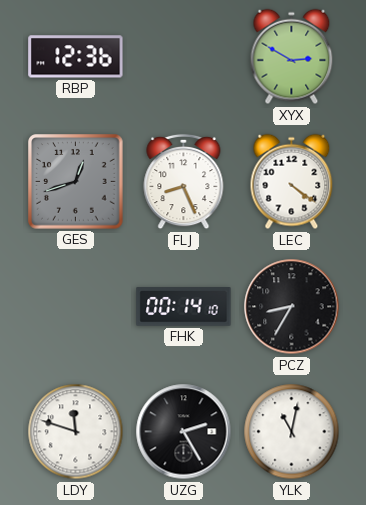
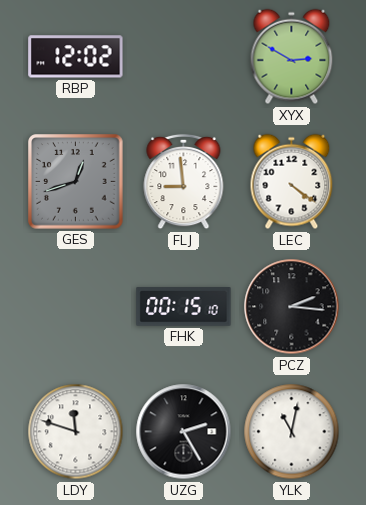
RBP: 12:36 -> 12:02
FLJ: 8:26 -> 8:59
FHK: 00:14 -> 00:15
PCZ: 8:35 -> 2:16
